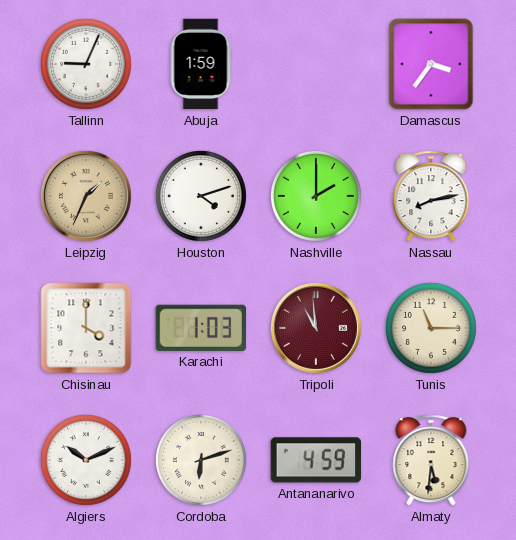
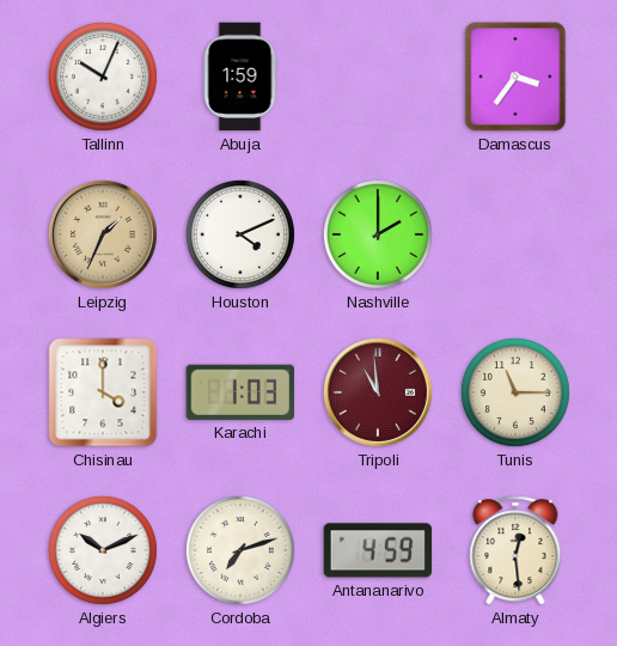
Tallinn: 9:04 -> 10:04
Houston: 4:12 -> 4:11
Nassau: 8:13 -> none
Cordoba: 6:12 -> 7:12
Almaty: 5:31 -> 12:29
